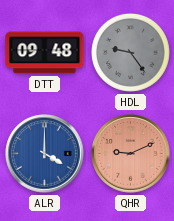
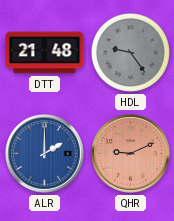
DTT: 09:48 -> 21:48
ALR: 4:00 -> 2:00
